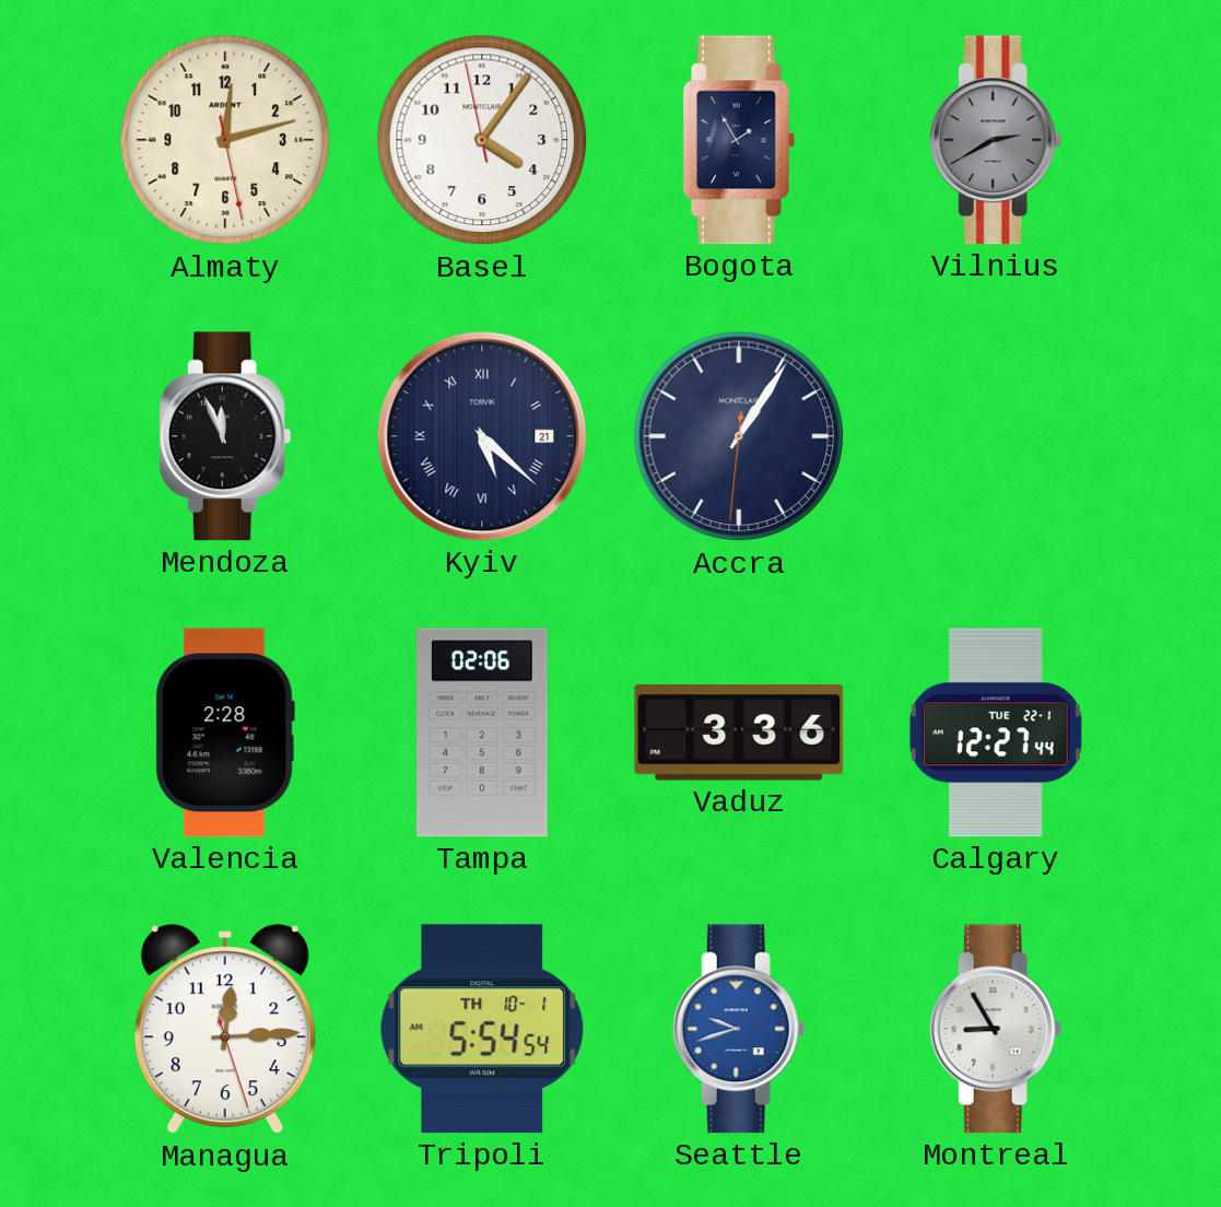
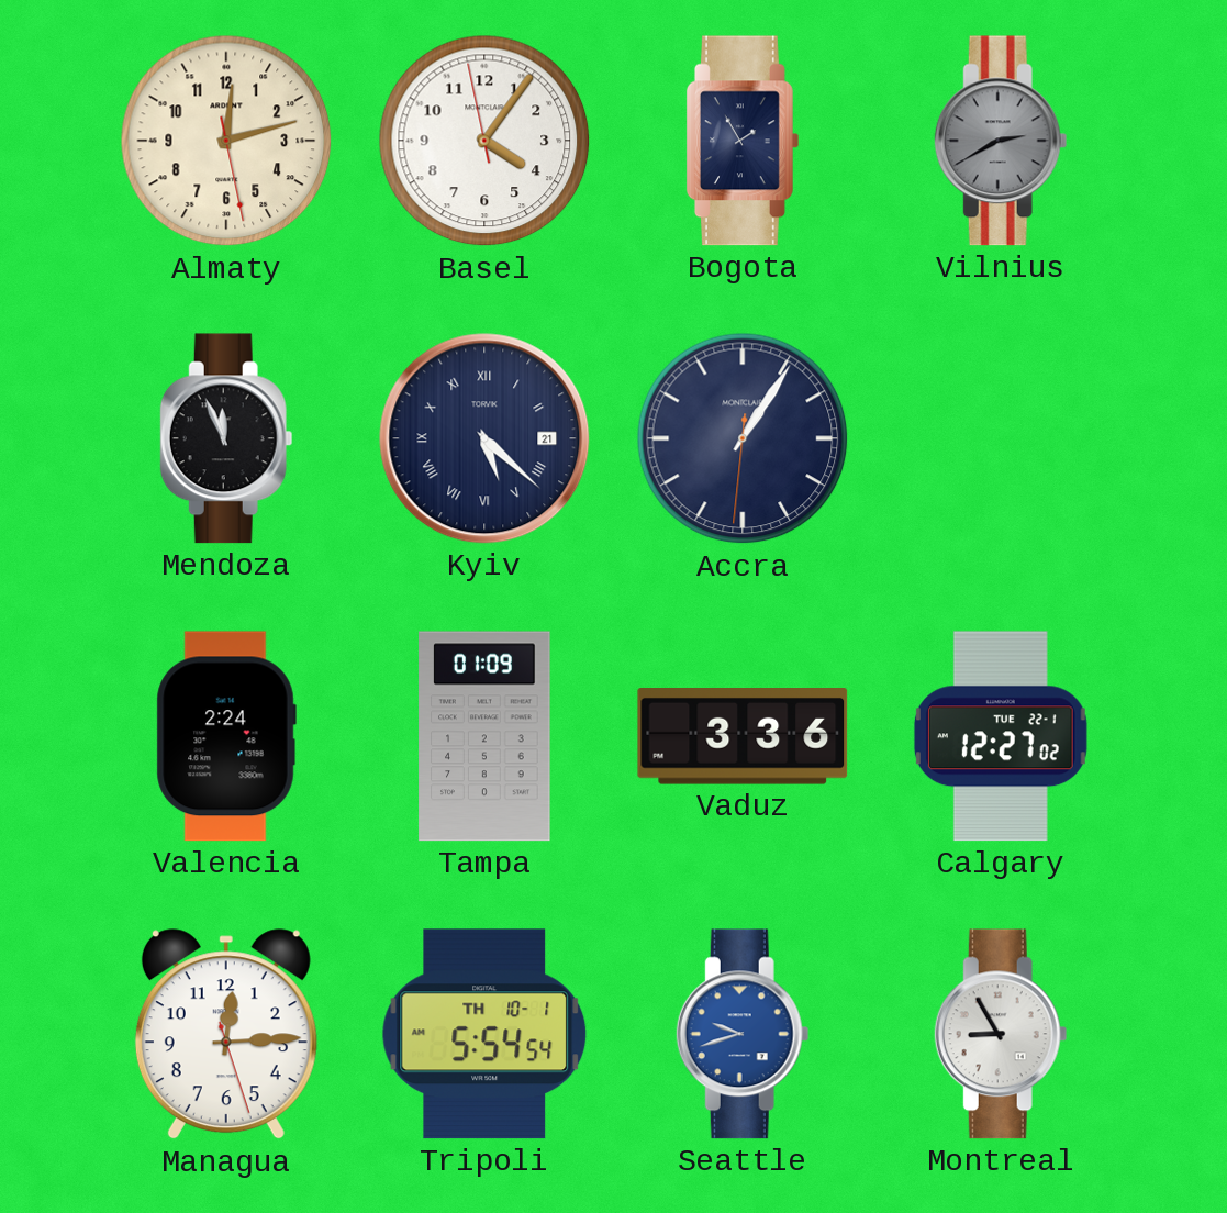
Valencia: 2:28 -> 2:24
Tampa: 02:06 -> 01:09
Calgary: 12:27:44 -> 12:27:02
